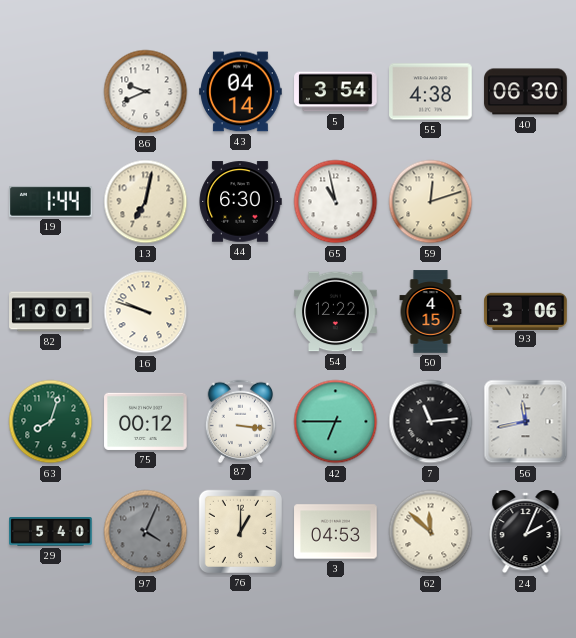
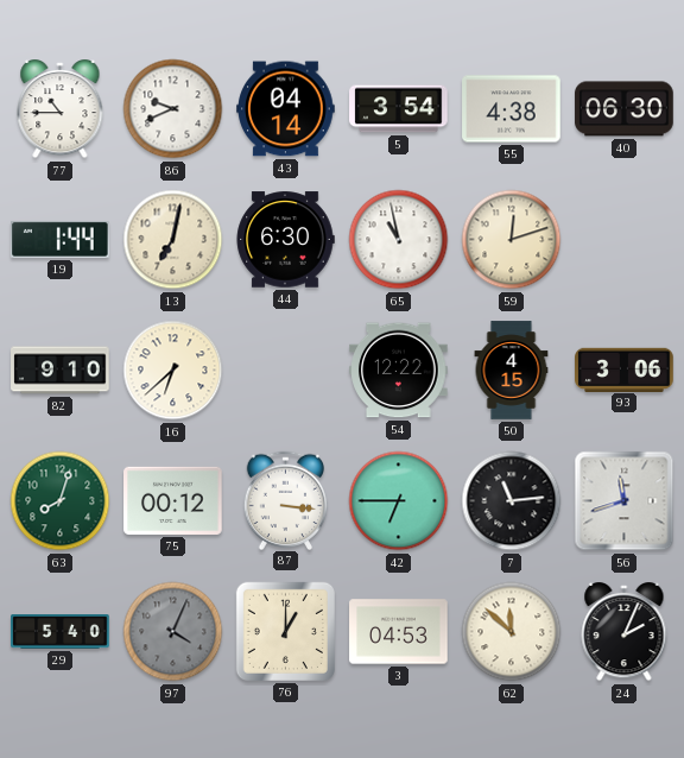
77: none -> 10:45
82: 10:01 -> 9:10
16: 9:48 -> 6:38
56: 11:43 -> 11:42
